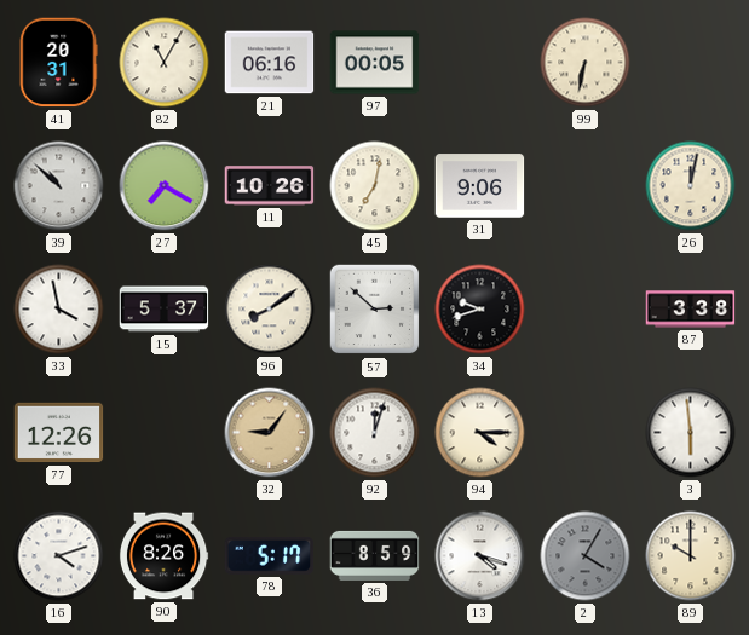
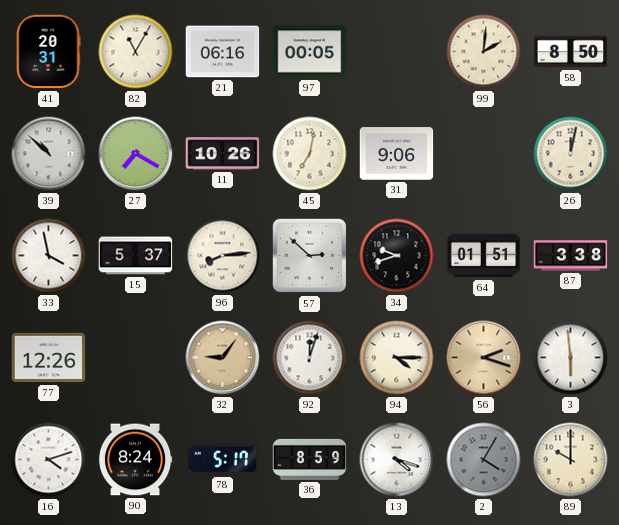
99: 6:32 -> 2:01
58: none -> 8:50
96: 8:09 -> 8:14
64: none -> 01:51
56: none -> 2:18
90: 8:26 -> 8:24
